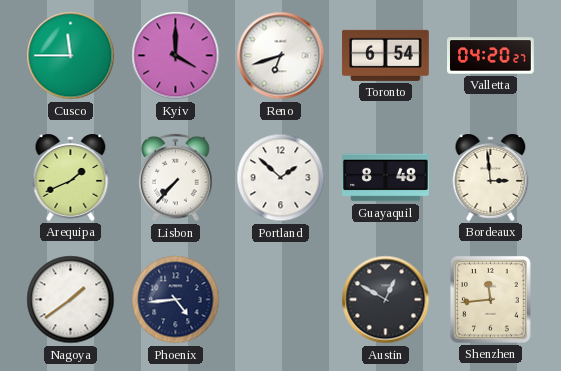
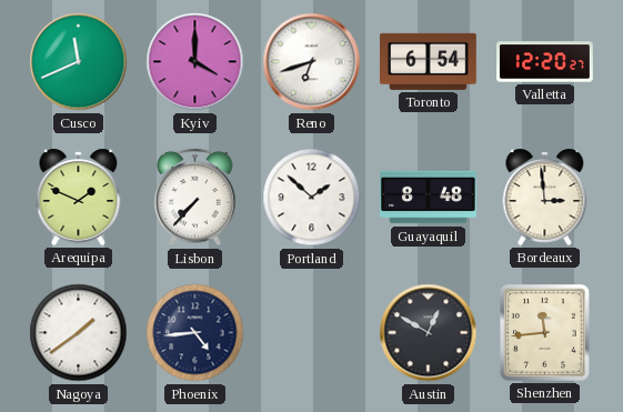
Cusco: 11:45 -> 11:41
Valletta: 04:20 -> 12:20
Arequipa: 1:41 -> 1:49
